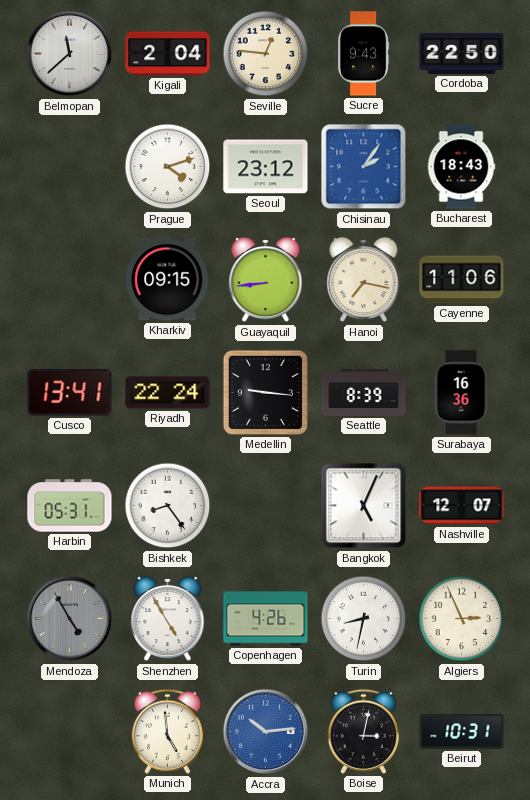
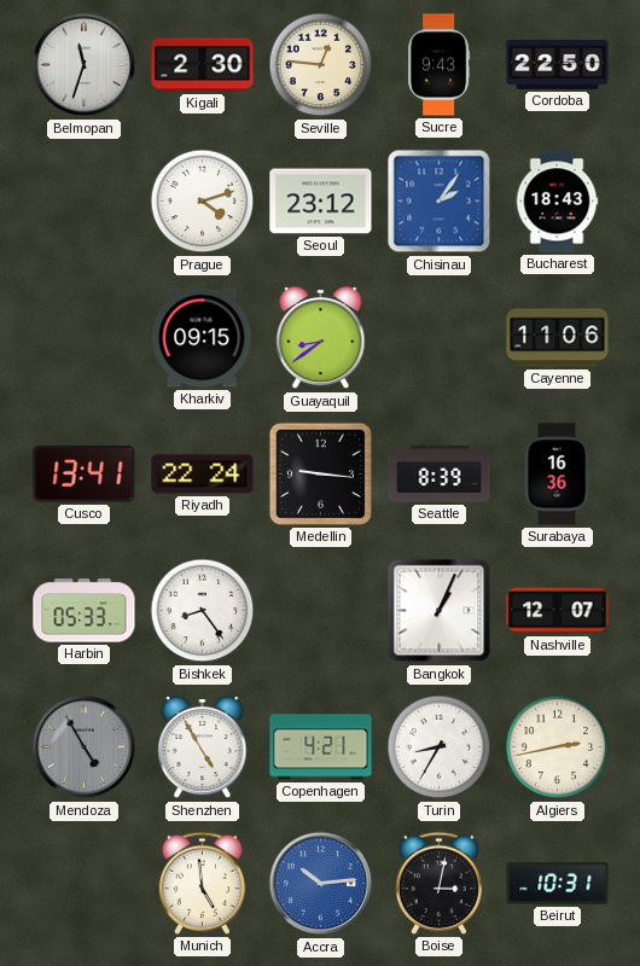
Belmopan: 11:38 -> 11:33
Kigali: 2:04 -> 2:30
Guayaquil: 8:44 -> 8:39
Hanoi: 7:17 -> none
Harbin: 05:31 -> 05:33
Bangkok: 5:04 -> 1:04
Copenhagen: 4:26 -> 4:21
Turin: 8:32 -> 8:35
Algiers: 2:56 -> 2:43
